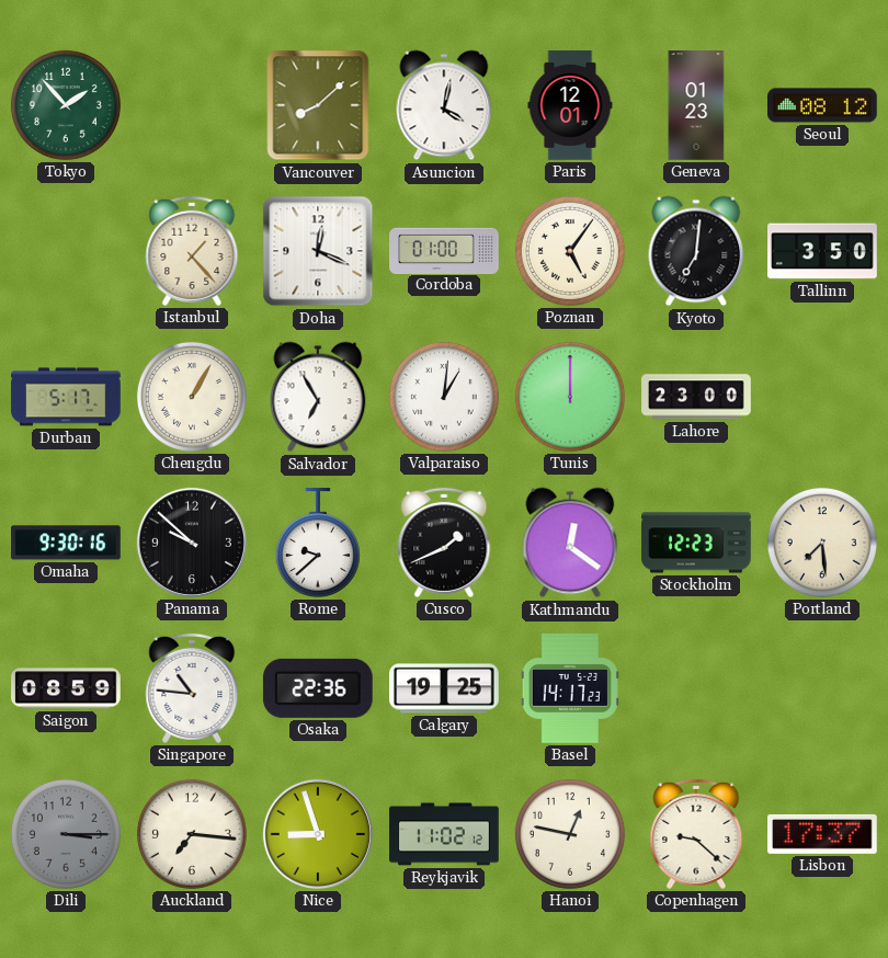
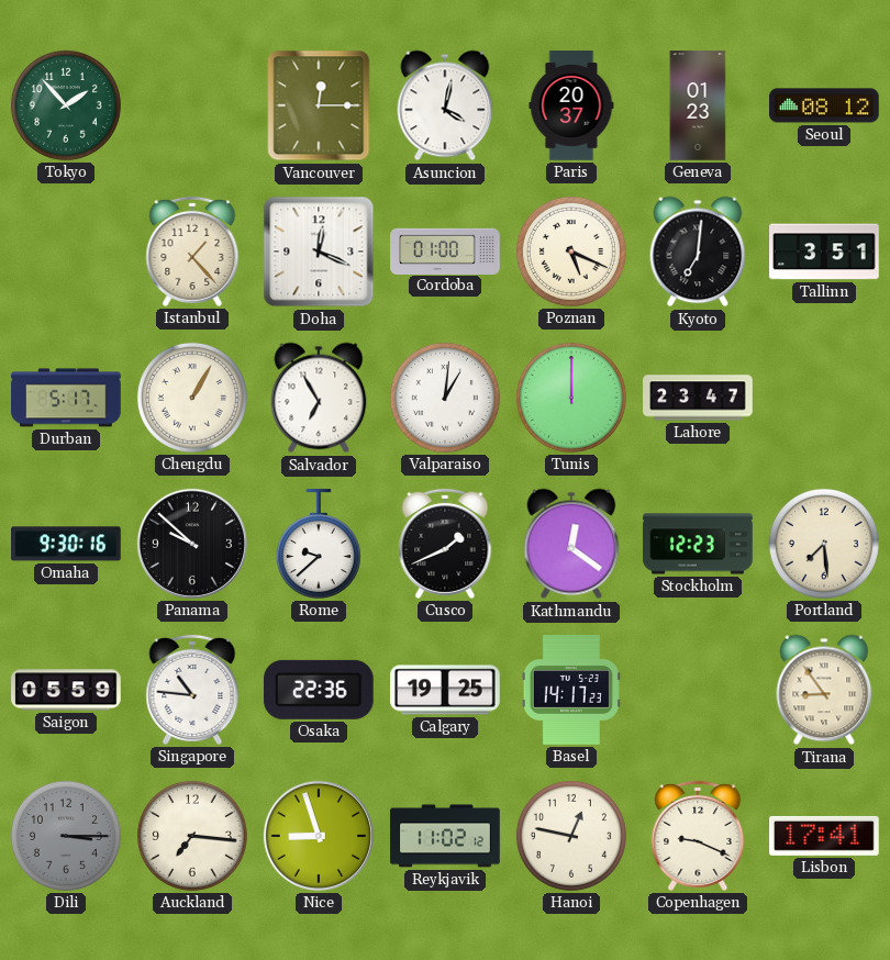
Vancouver: 8:08 -> 12:15
Paris: 12:01 -> 20:37
Poznan: 5:06 -> 5:19
Tallinn: 3:50 -> 3:51
Lahore: 23:00 -> 23:47
Saigon: 08:59 -> 05:59
Tirana: none -> 8:54
Copenhagen: 9:22 -> 9:19
Lisbon: 17:37 -> 17:41
